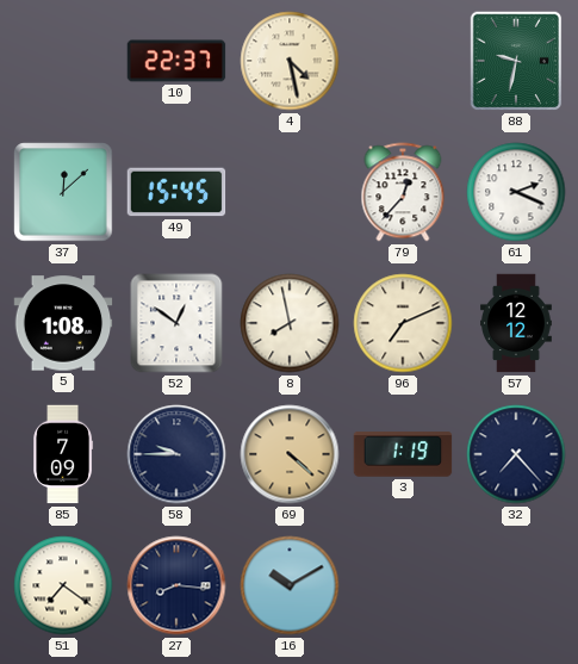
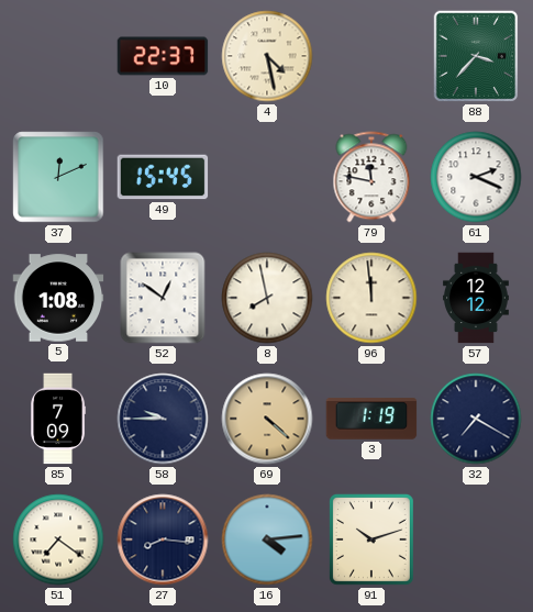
88: 9:32 -> 3:37
37: 12:08 -> 12:11
79: 12:37 -> 11:47
96: 7:11 -> 11:59
32: 7:23 -> 7:20
16: 10:10 -> 4:14
91: none -> 10:12
